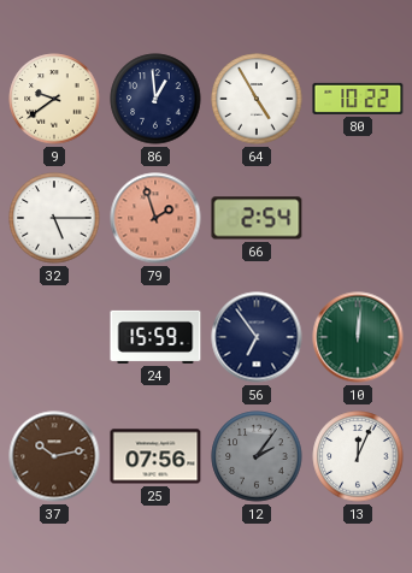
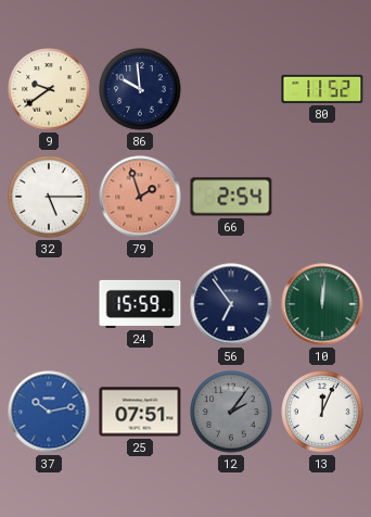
86: 12:59 -> 9:59
64: 4:55 -> none
80: 10:22 -> 11:52
37 dial: brown -> blue
25: 07:56 -> 07:51
